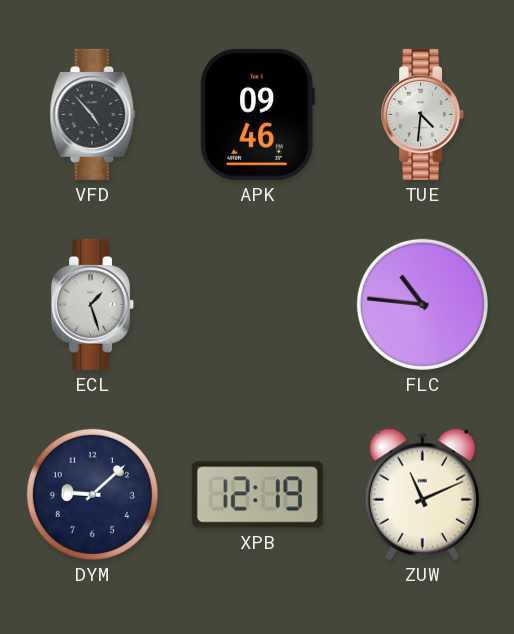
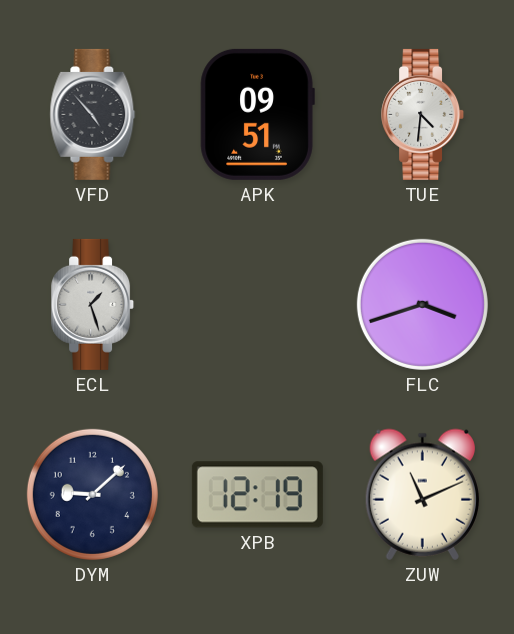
APK: 09:46 -> 09:51
FLC: 10:46 -> 3:42
